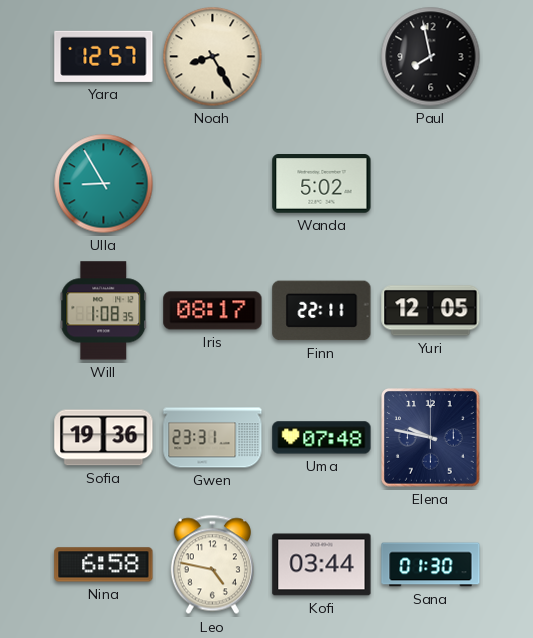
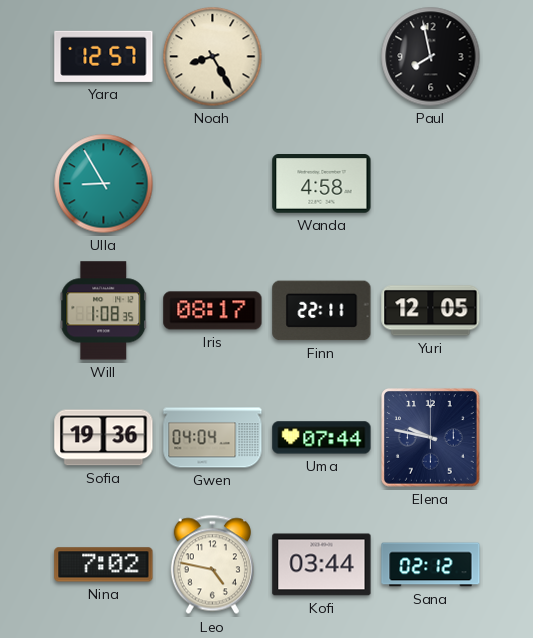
Wanda: 5:02 -> 4:58
Gwen: 23:31 -> 04:04
Uma: 07:48 -> 07:44
Nina: 6:58 -> 7:02
Sana: 01:30 -> 02:12
